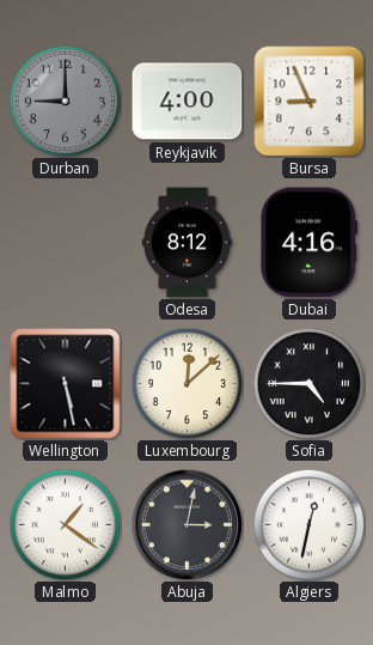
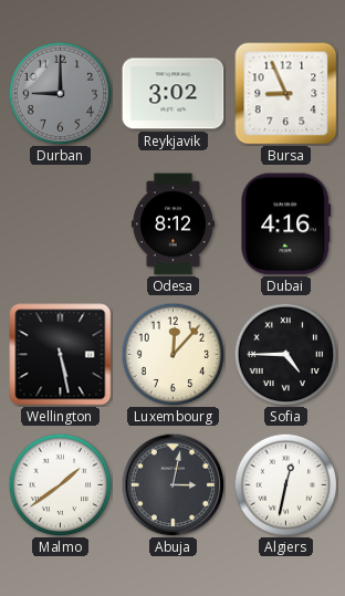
Reykjavik: 4:00 -> 3:02
Luxembourg: 12:08 -> 12:07
Malmo: 1:21 -> 1:39
